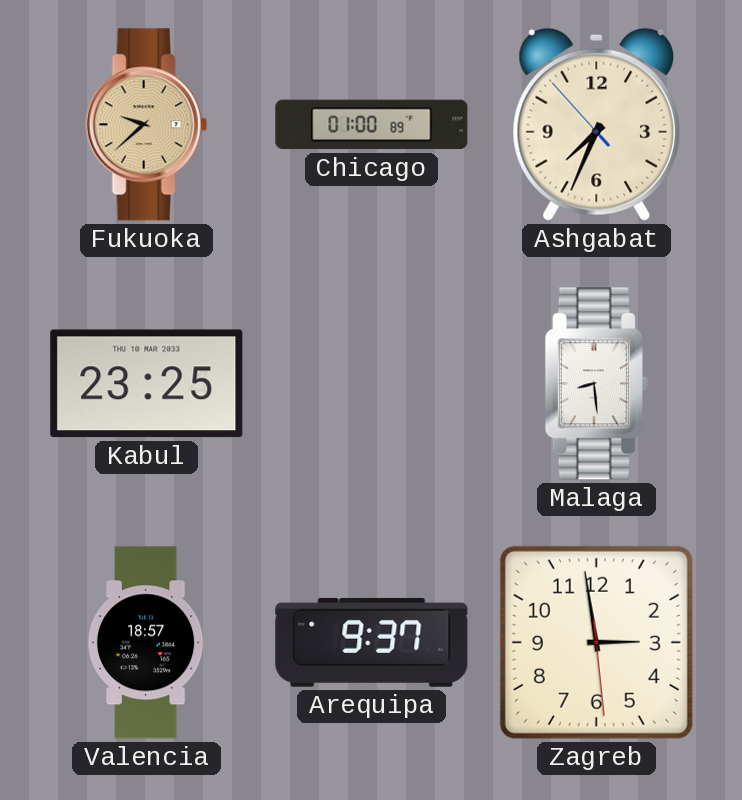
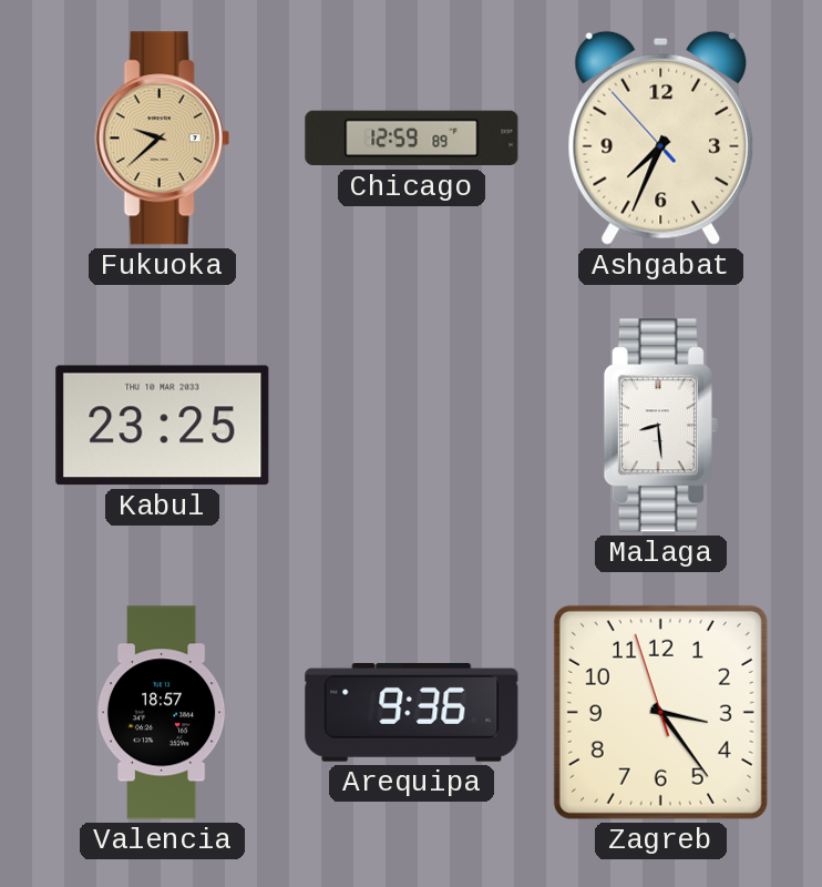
Chicago: 01:00 -> 12:59
Arequipa: 9:37 -> 9:36
Zagreb: 2:58 -> 3:23
